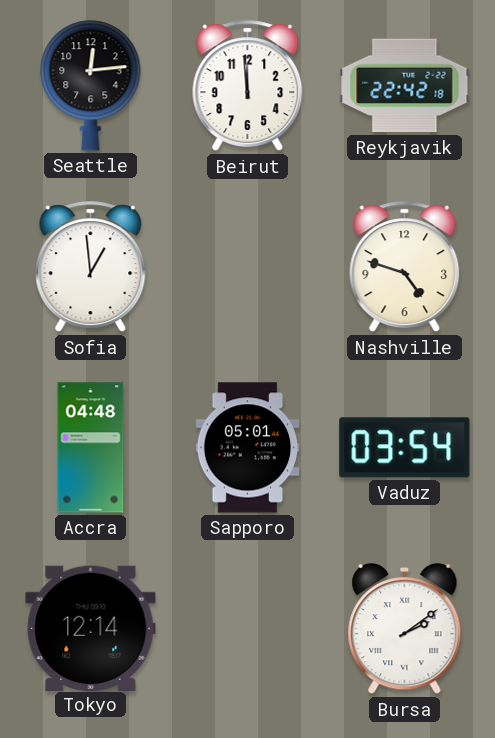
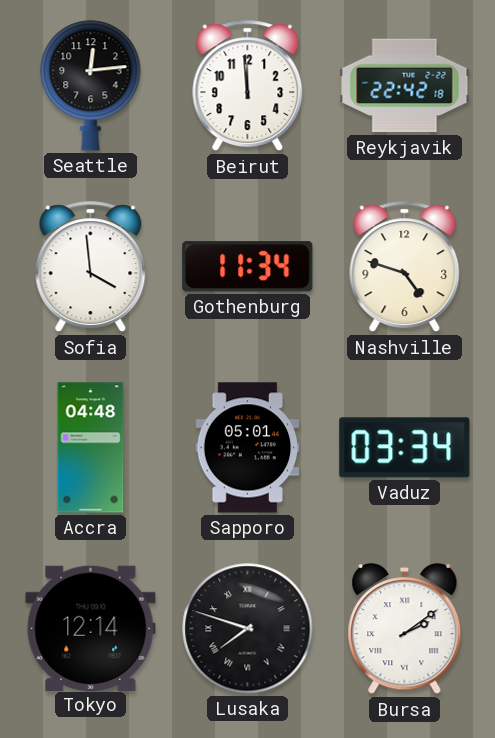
Sofia: 12:59 -> 3:59
Gothenburg: none -> 11:34
Vaduz: 03:54 -> 03:34
Lusaka: none -> 7:48
